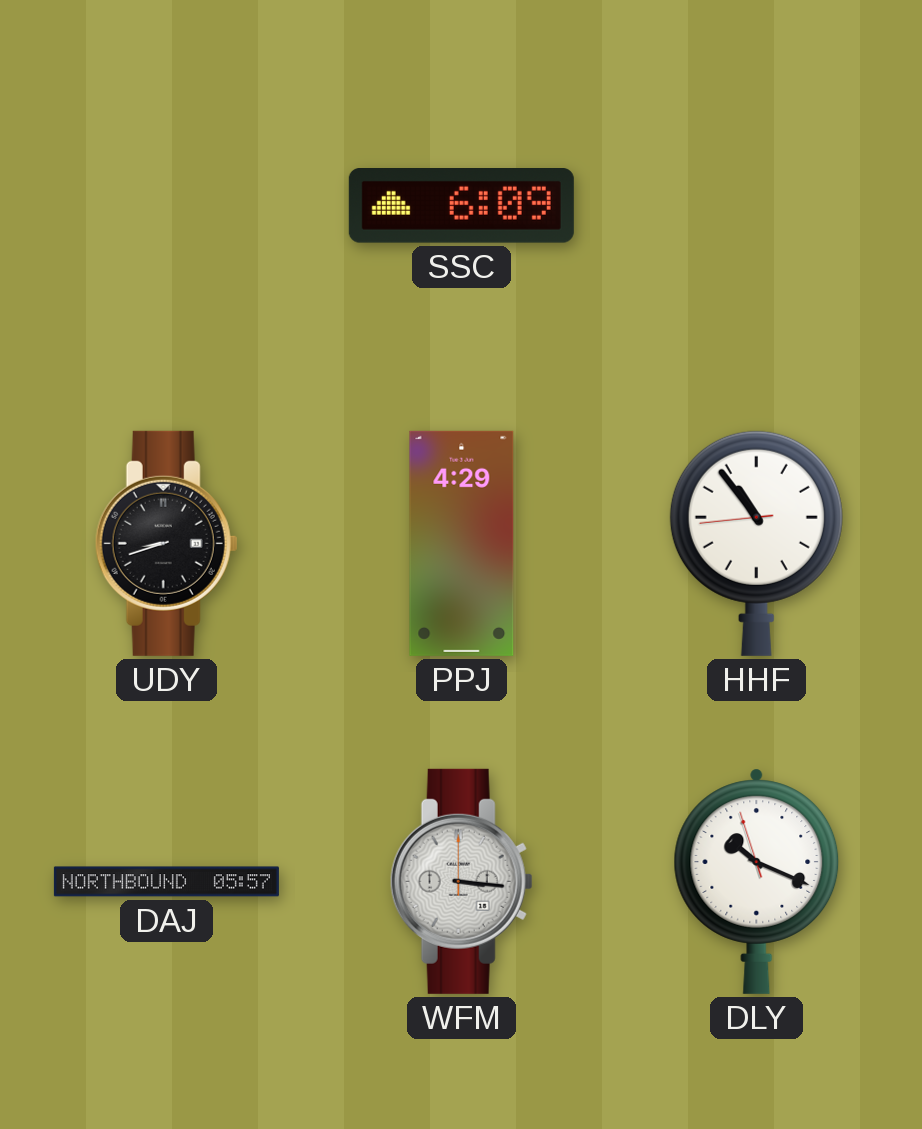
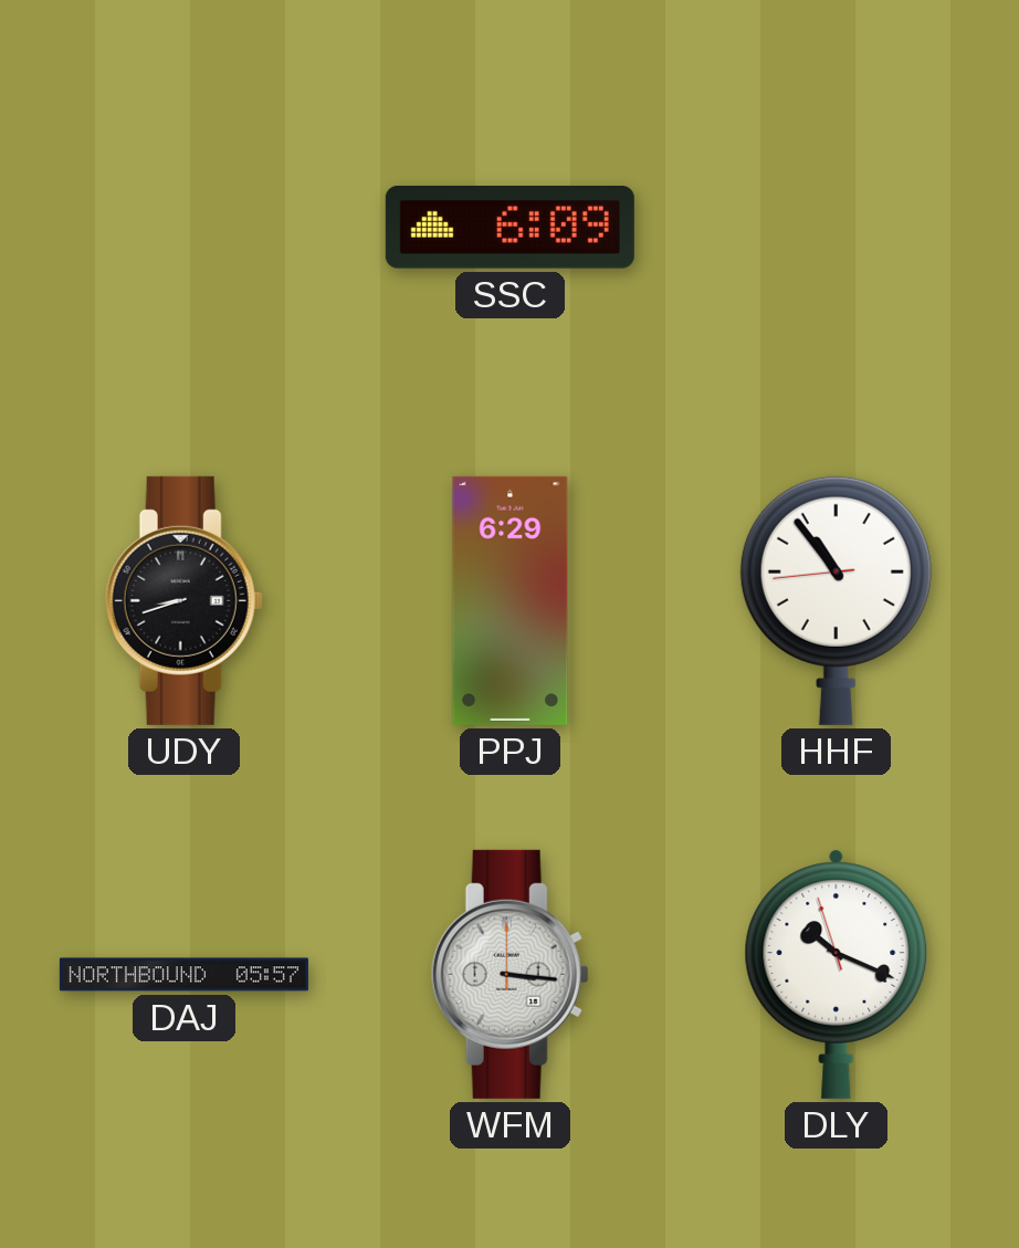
PPJ: 4:29 -> 6:29
